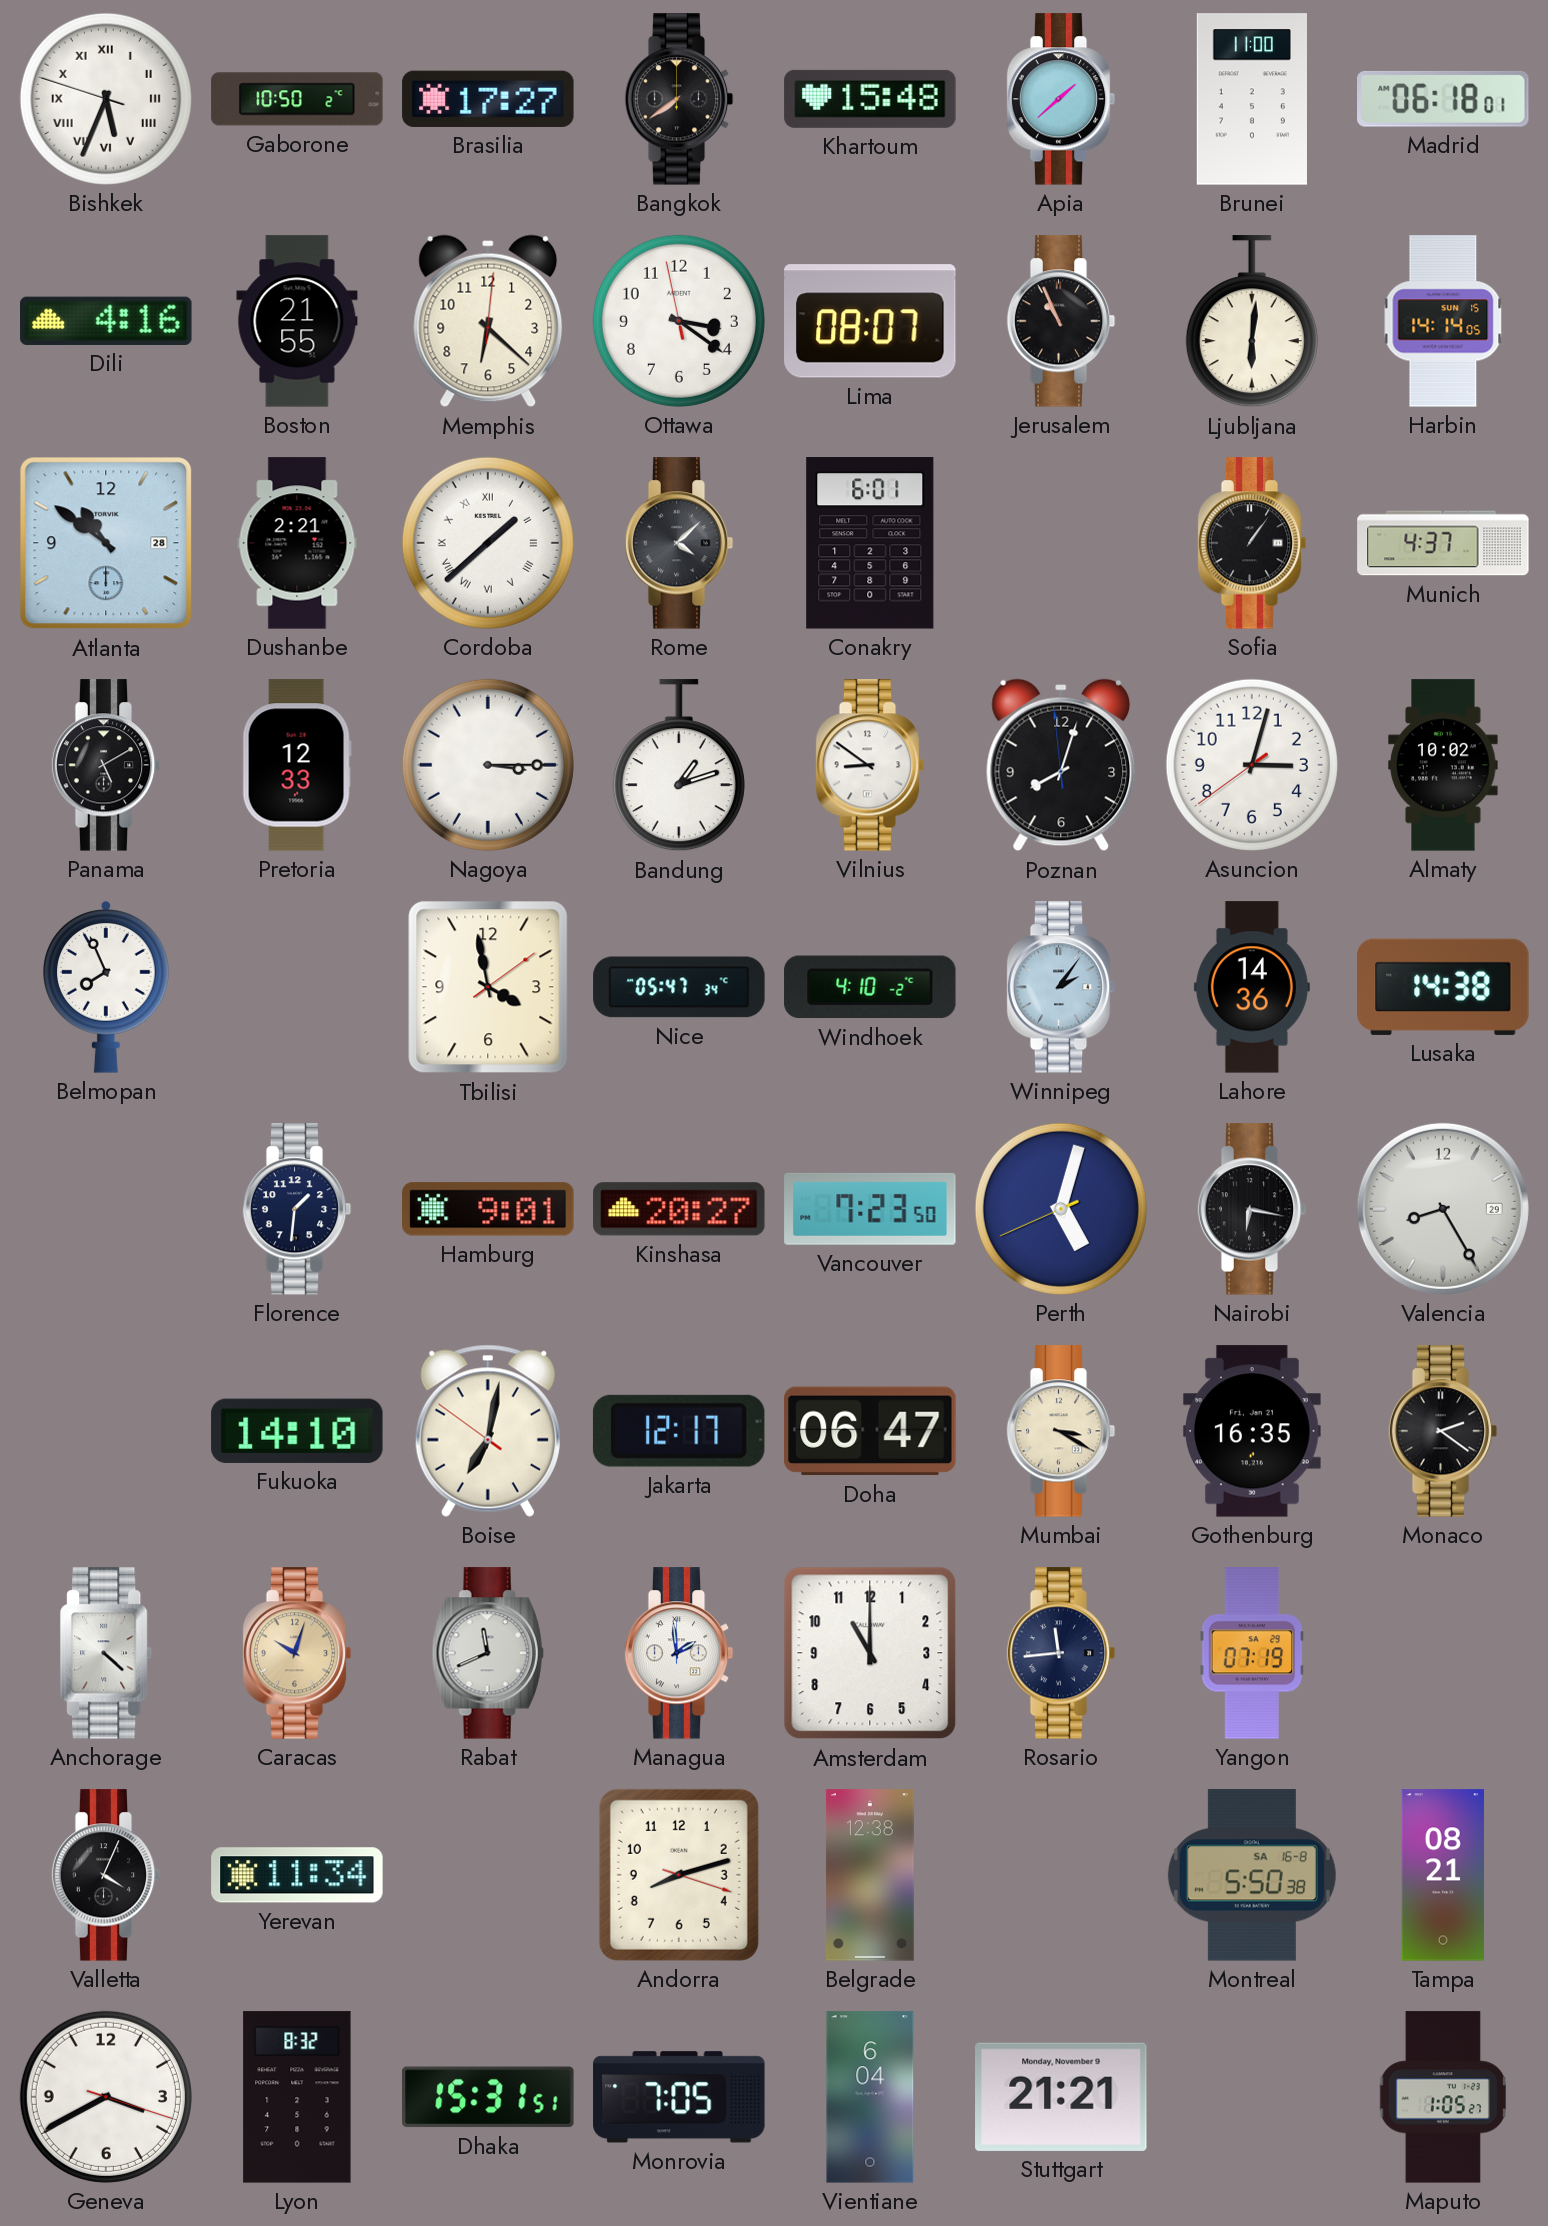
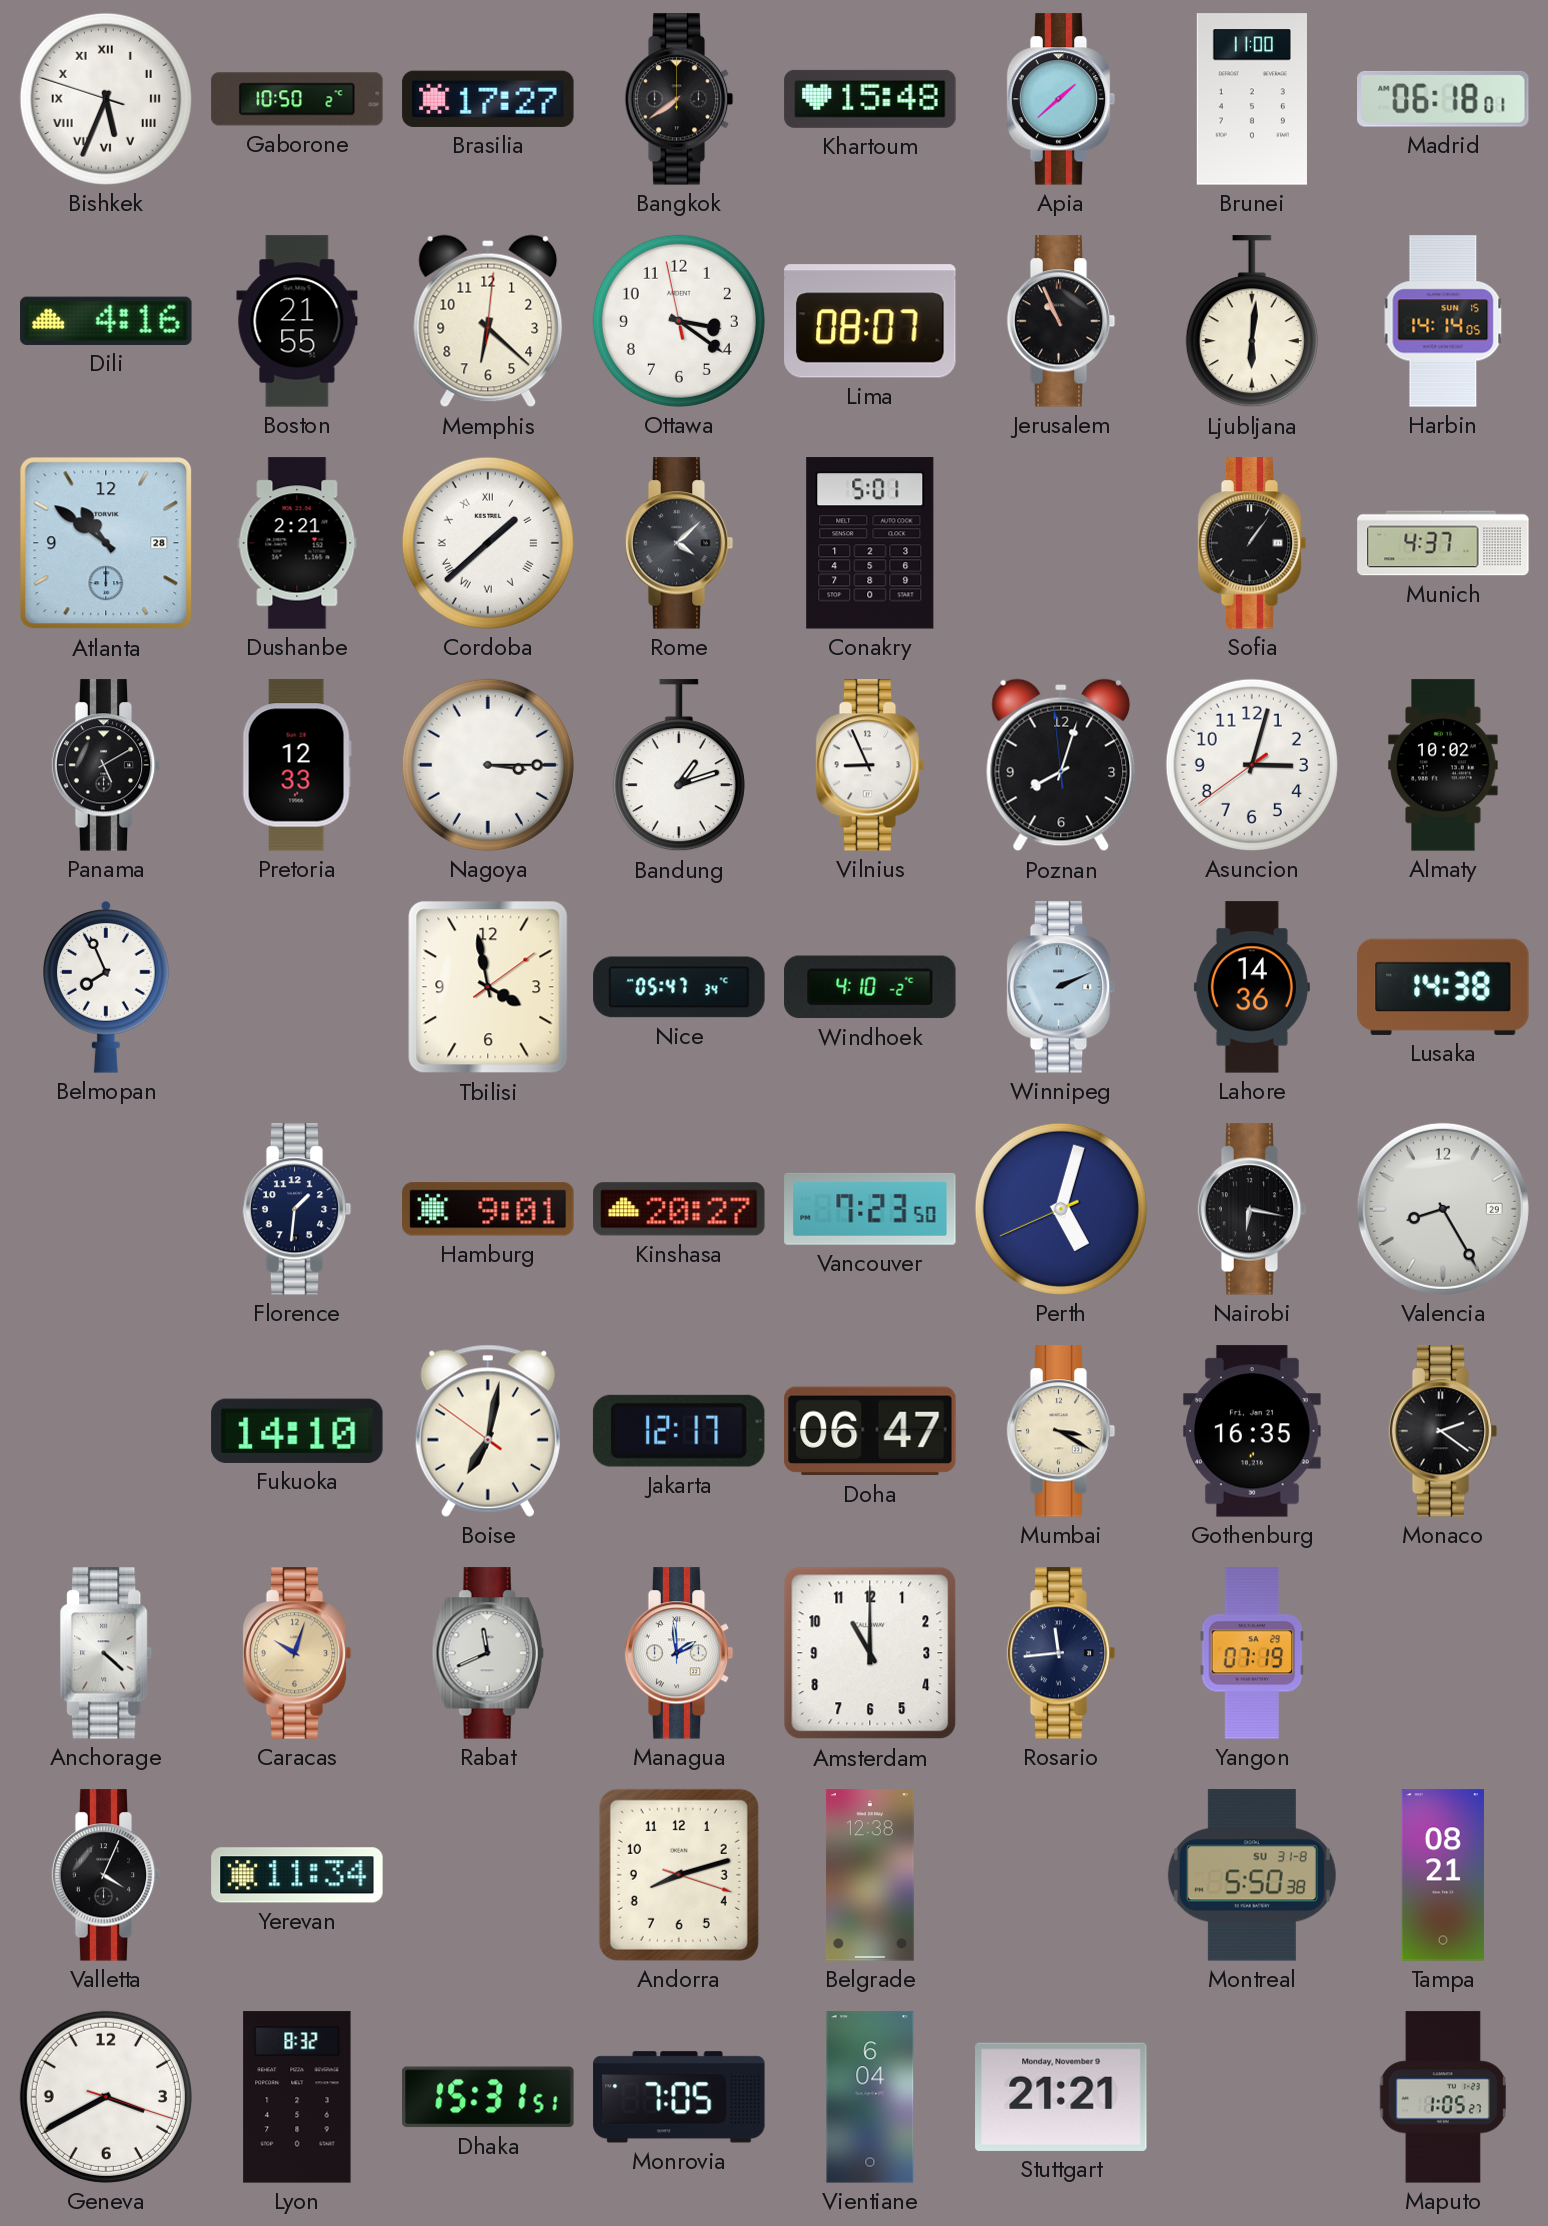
Conakry: 6:01 -> 5:01
Vilnius: 8:51 -> 8:56
Winnipeg: 2:06 -> 2:11
Montreal date: SA 16-8 -> SU 31-8
